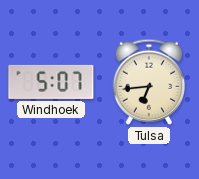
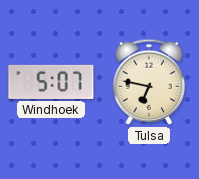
Tulsa: 6:44 -> 6:47
